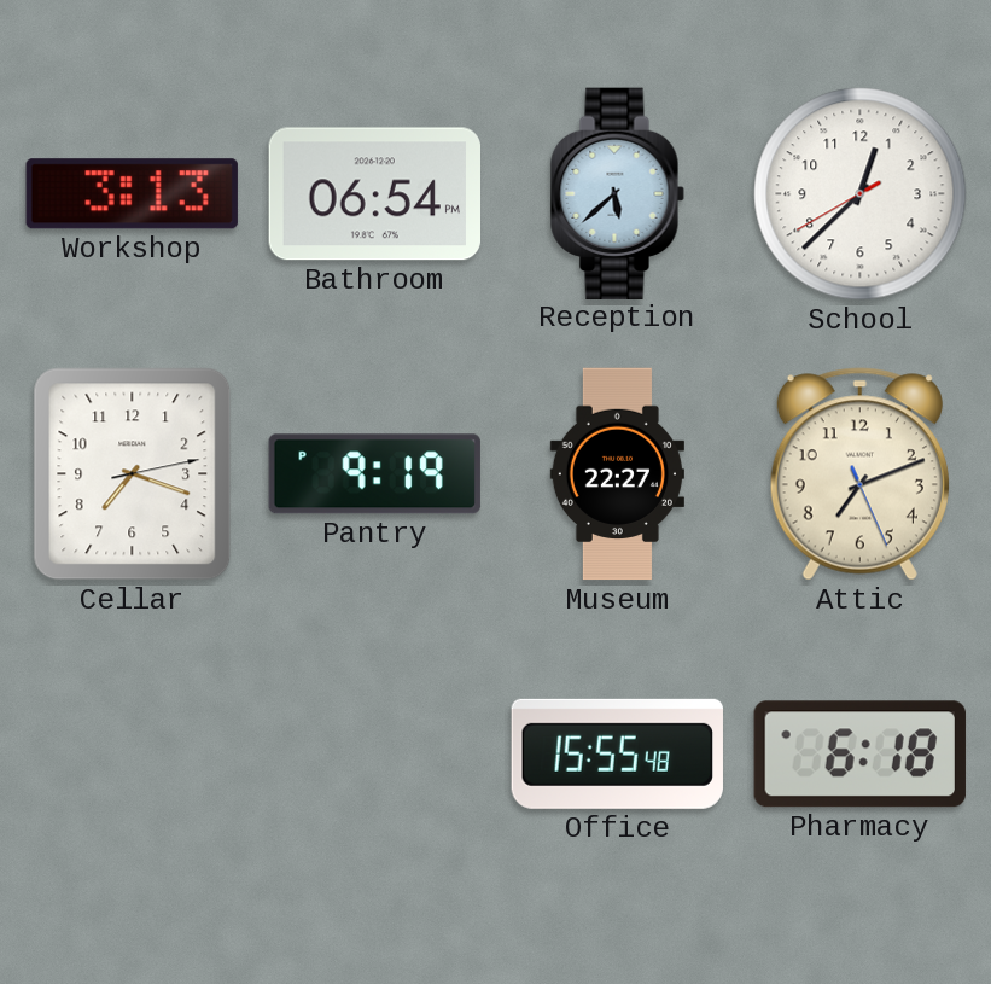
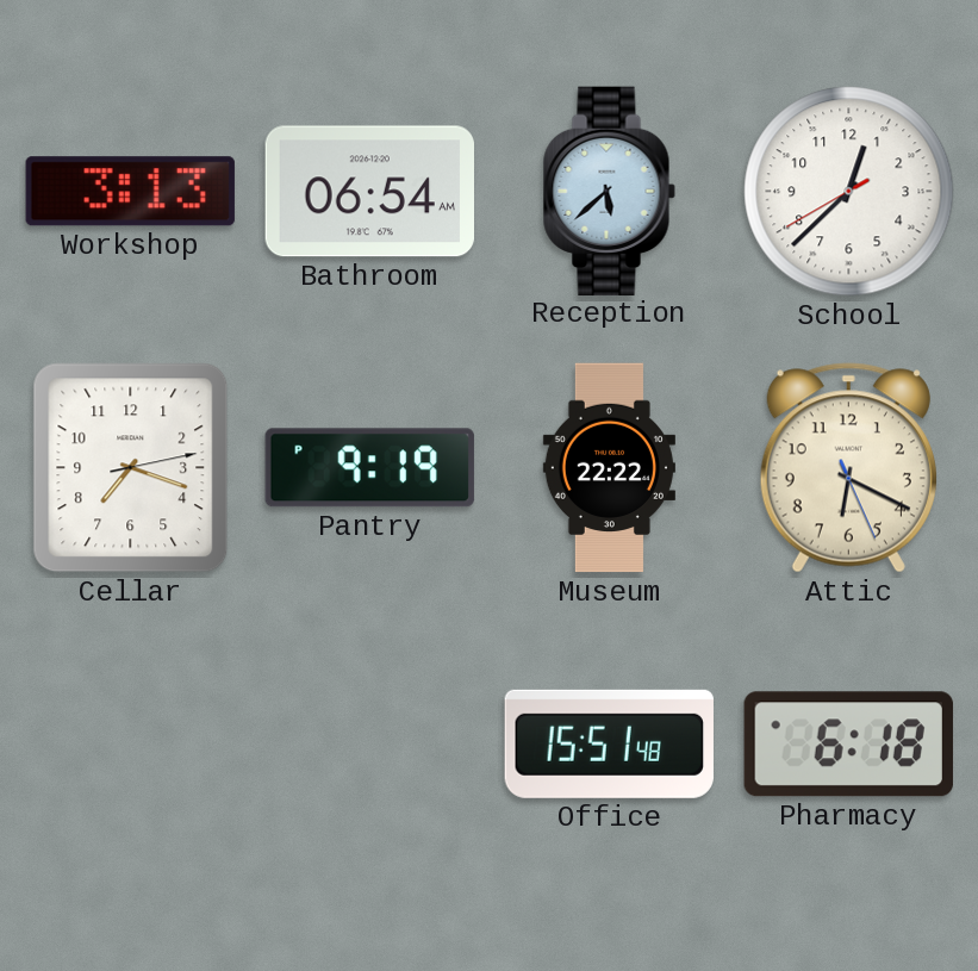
Bathroom: 06:54 PM -> 06:54 AM
Museum: 22:27 -> 22:22
Attic: 7:11 -> 6:19
Office: 15:55 -> 15:51
